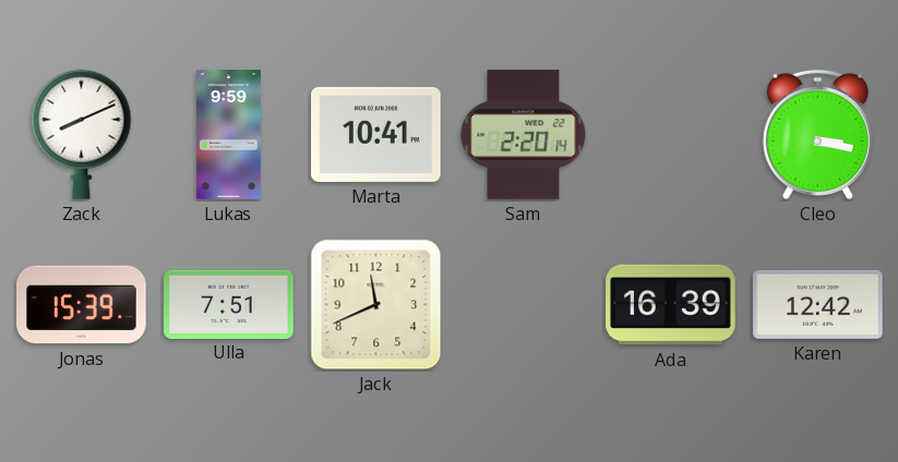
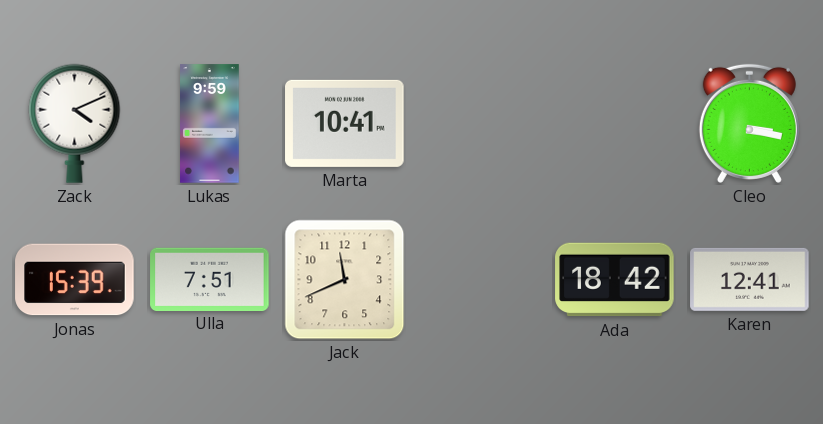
Zack: 8:11 -> 4:11
Sam: 2:20 -> none
Ada: 16:39 -> 18:42
Karen: 12:42 -> 12:41
